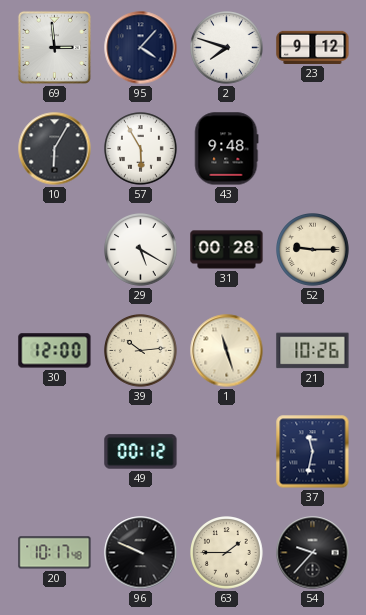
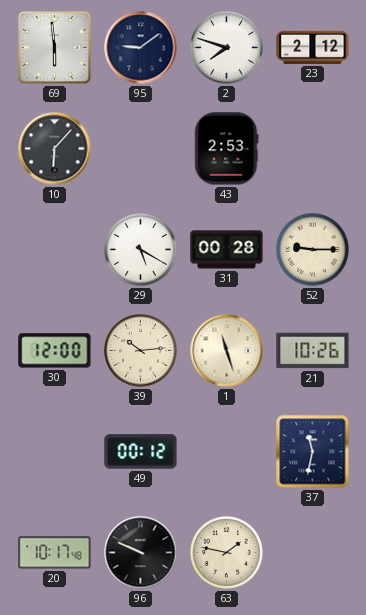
69: 2:59 -> 5:59
95: 4:07 -> 9:09
23: 9:12 -> 2:12
10: 6:05 -> 6:07
57: 5:55 -> none
43: 9:48 -> 2:53
63: 1:45 -> 1:47
54: 9:37 -> none
